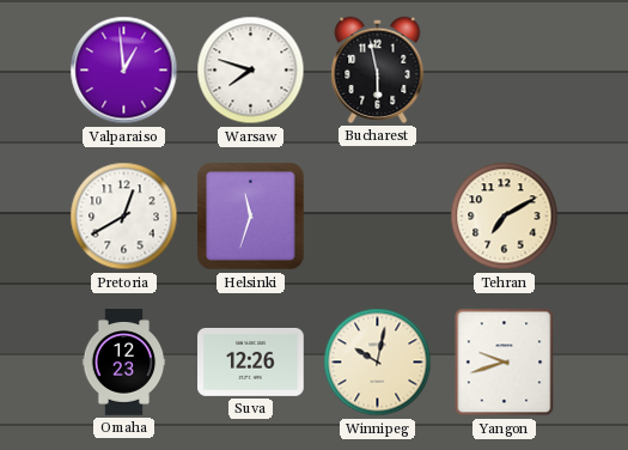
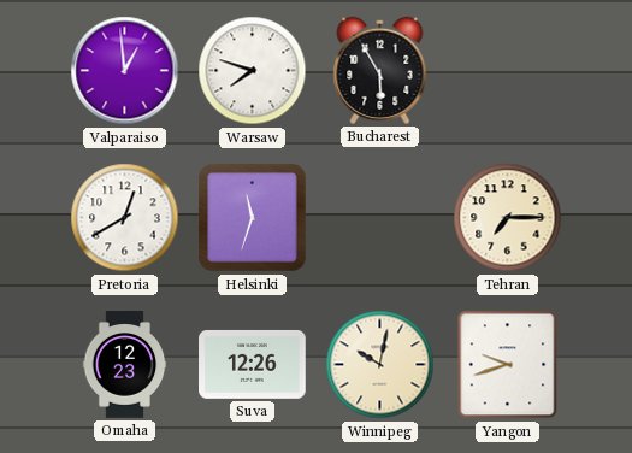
Bucharest: 5:58 -> 5:55
Tehran: 7:10 -> 7:15
